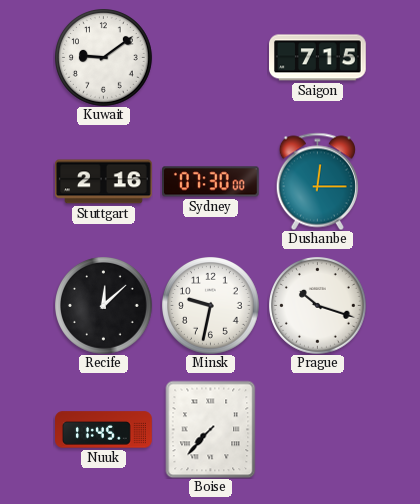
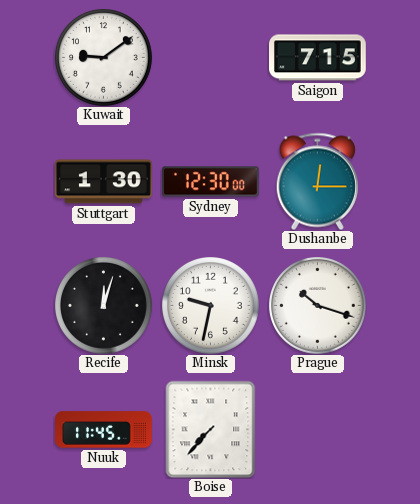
Stuttgart: 2:16 -> 1:30
Sydney: 07:30 -> 12:30
Recife: 12:08 -> 12:03
